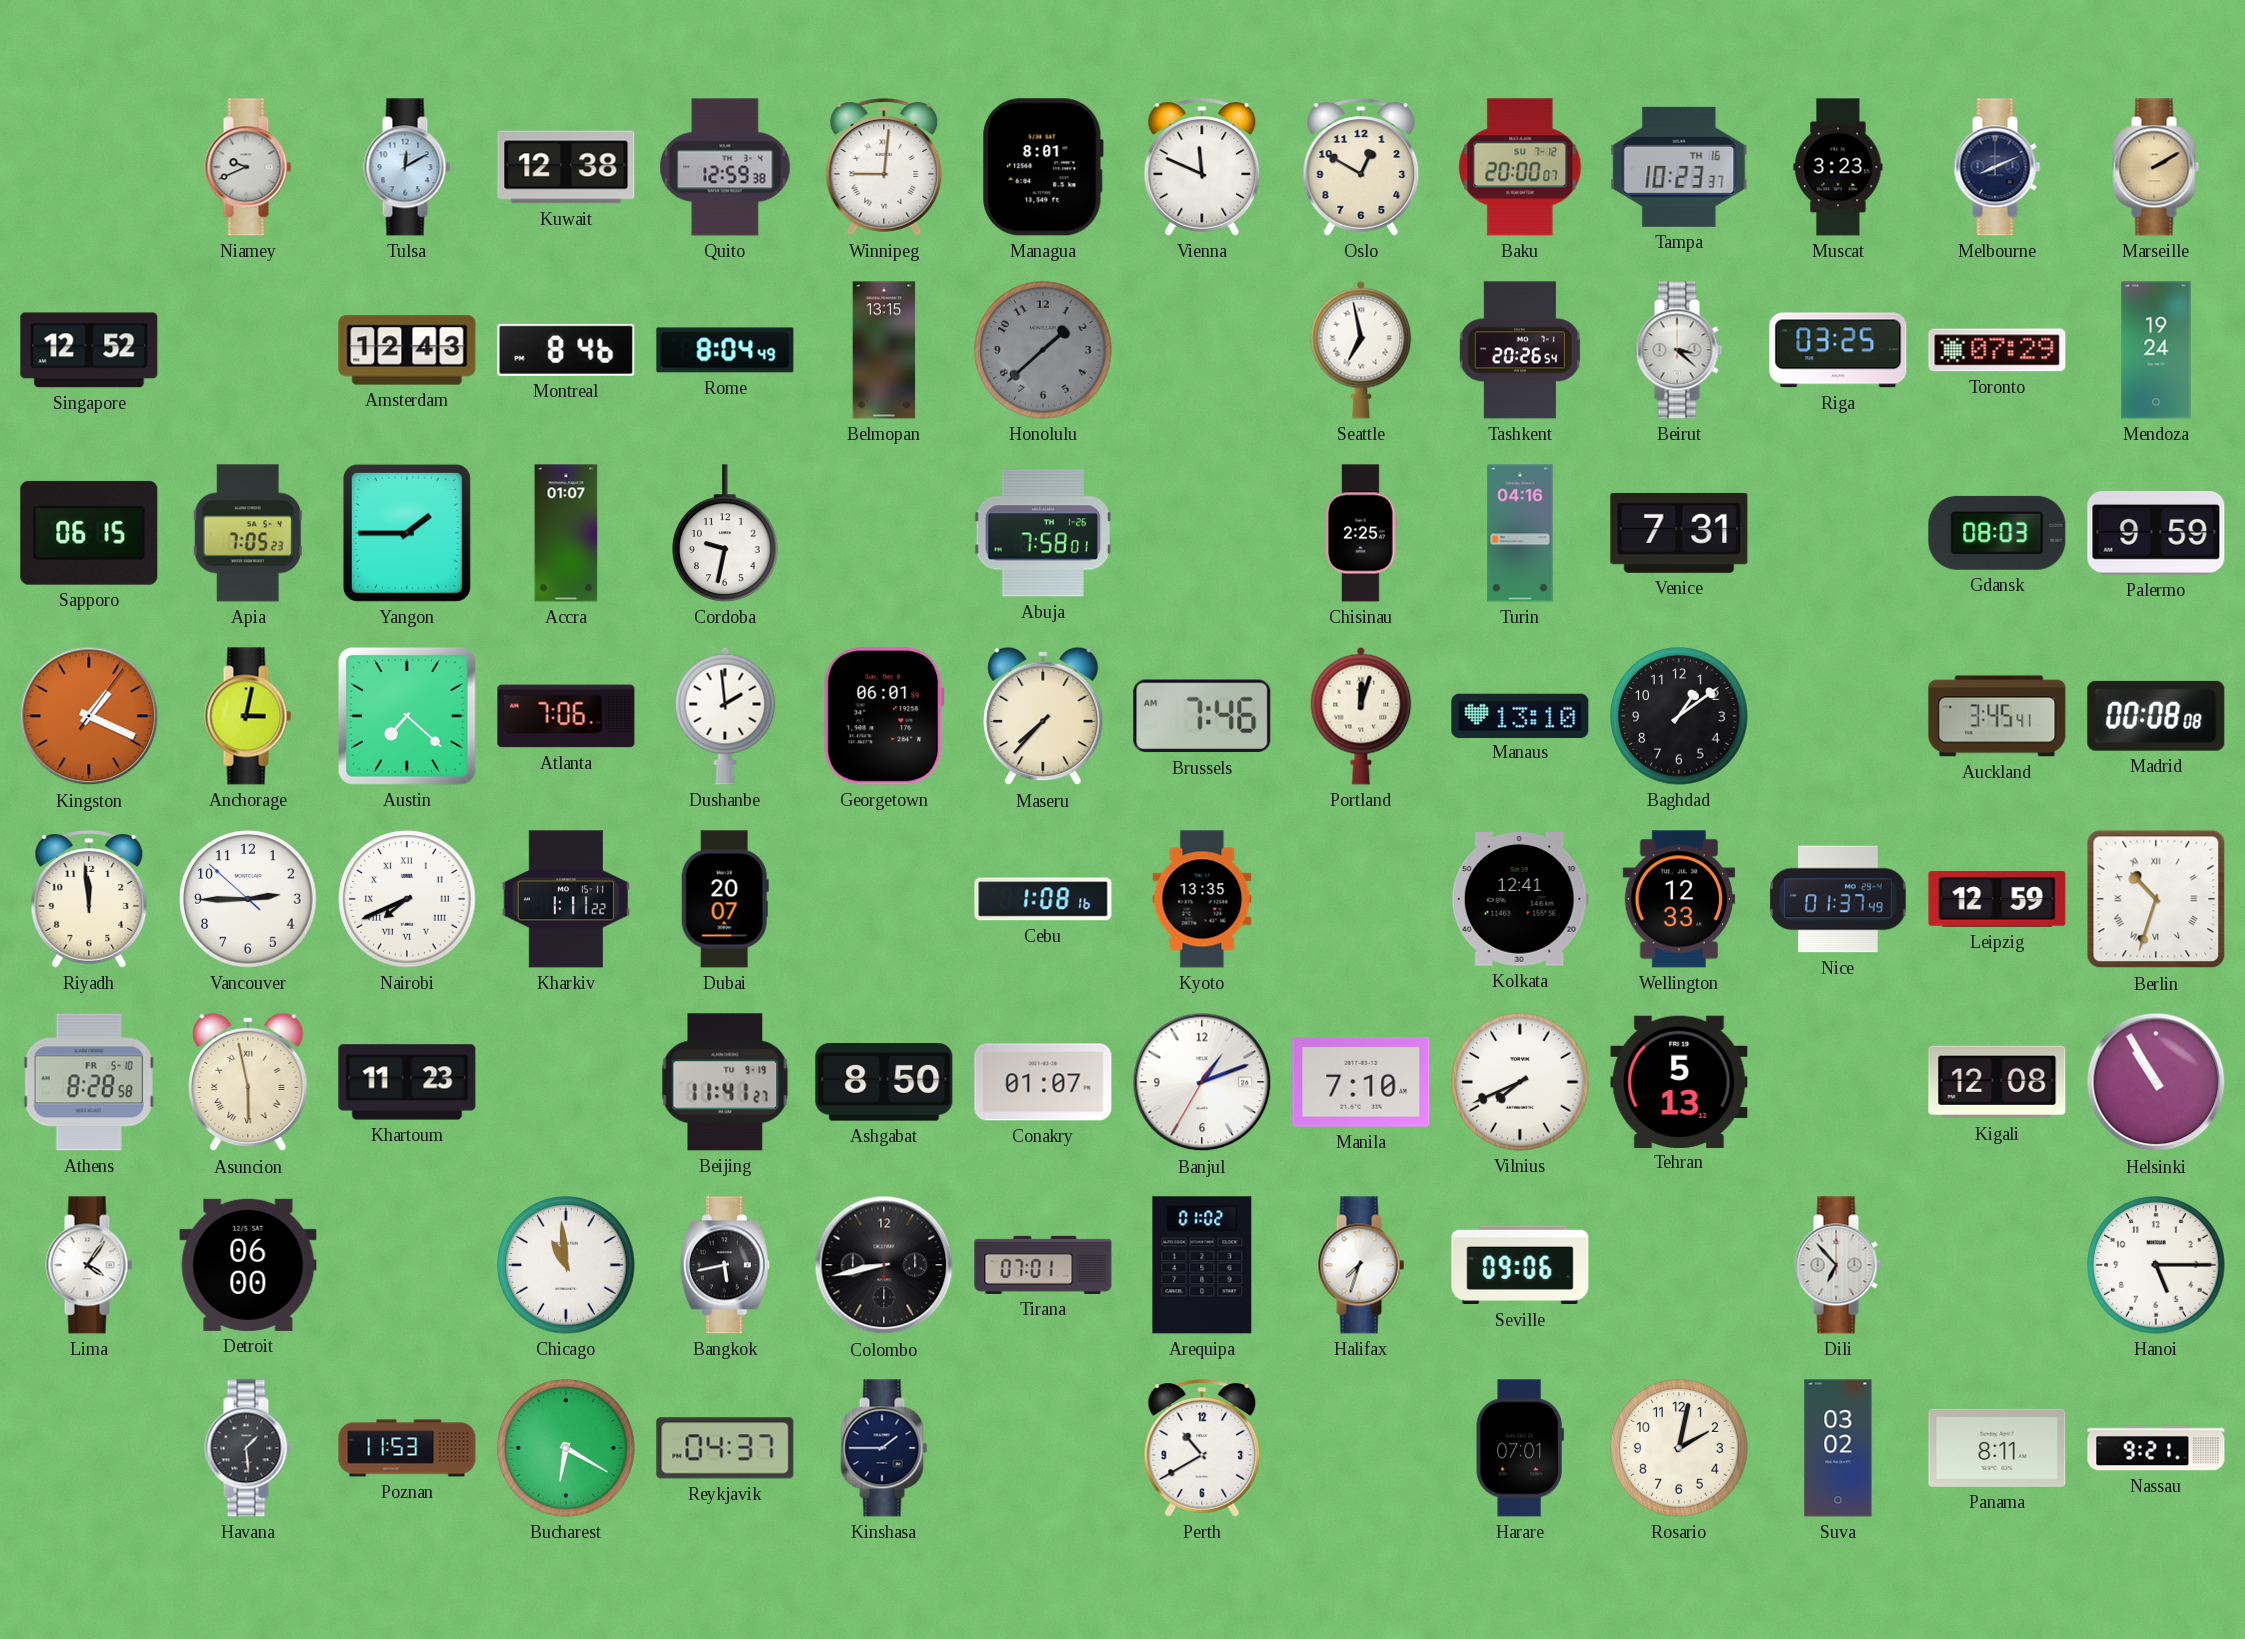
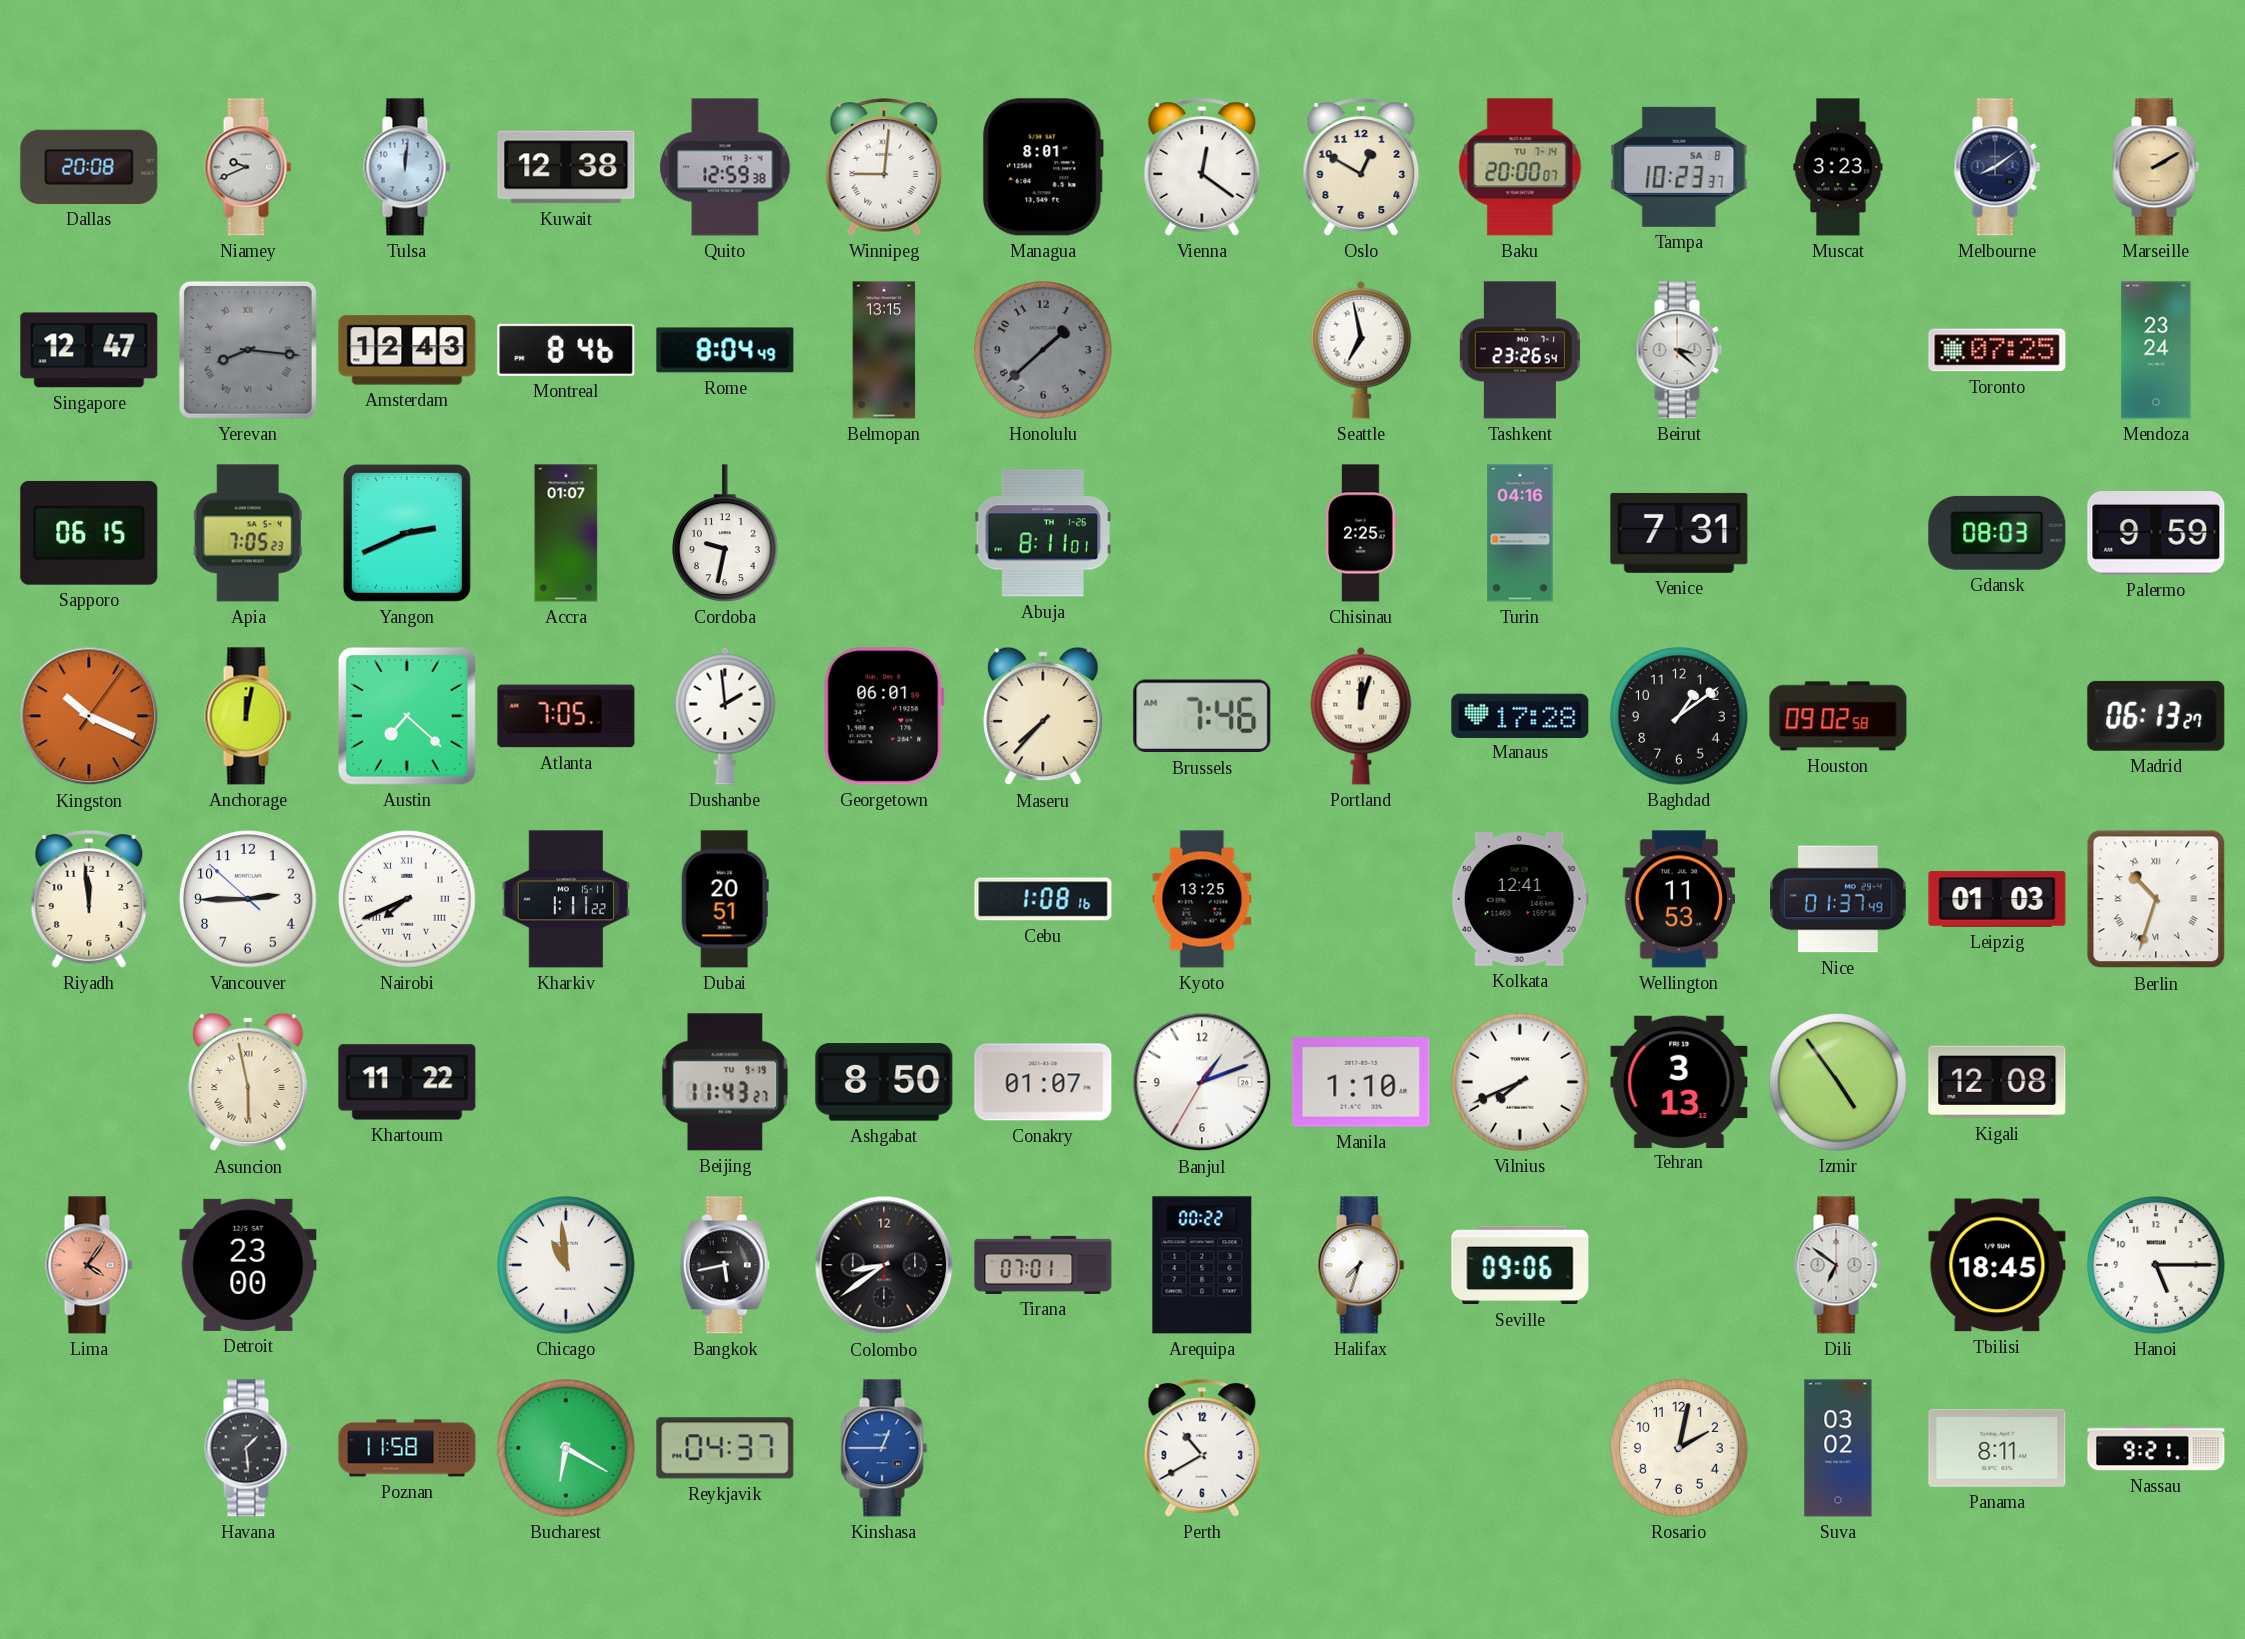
Dallas: none -> 20:08
Tulsa: 12:10 -> 12:01
Vienna: 11:49 -> 12:21
Baku date: SU 7-12 -> TU 7-14
Tampa date: TH 16 -> SA 8
Melbourne: 8:11 -> 8:09
Singapore: 12:52 -> 12:47
Yerevan: none -> 8:16
Tashkent: 20:26 -> 23:26
Riga: 03:25 -> none
Toronto: 07:29 -> 07:25
Mendoza: 19:24 -> 23:24
Yangon: 1:45 -> 2:41
Abuja: 7:58 -> 8:11
Kingston: 1:19 -> 10:19
Anchorage: 3:02 -> 12:02
Atlanta: 7:06 -> 7:05
Manaus: 13:10 -> 17:28
Houston: none -> 09:02
Auckland: 3:45 -> none
Madrid: 00:08 -> 06:13
Dubai: 20:07 -> 20:51
Kyoto: 13:35 -> 13:25
Wellington: 12:33 -> 11:53
Leipzig: 12:59 -> 01:03
Athens: 8:28 -> none
Khartoum: 11:23 -> 11:22
Beijing: 11:41 -> 11:43
Manila: 7:10 -> 1:10
Tehran: 5:13 -> 3:13
Izmir: none -> 4:54
Helsinki: 10:55 -> none
Lima dial: white -> salmon
Detroit: 06:00 -> 23:00
Colombo: 8:43 -> 8:39
Arequipa: 01:02 -> 00:22
Dili: 6:53 -> 6:51
Tbilisi: none -> 18:45
Poznan: 11:53 -> 11:58
Kinshasa: 1:45 -> 12:45
Kinshasa dial: navy -> blue
Harare: 07:01 -> none
